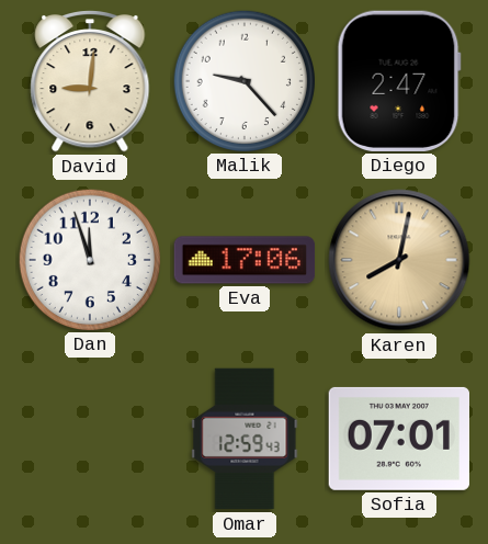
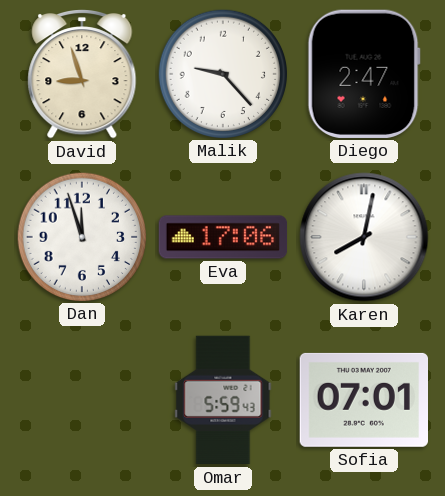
David: 9:01 -> 8:57
Karen dial: champagne -> white
Omar: 12:59 -> 5:59
